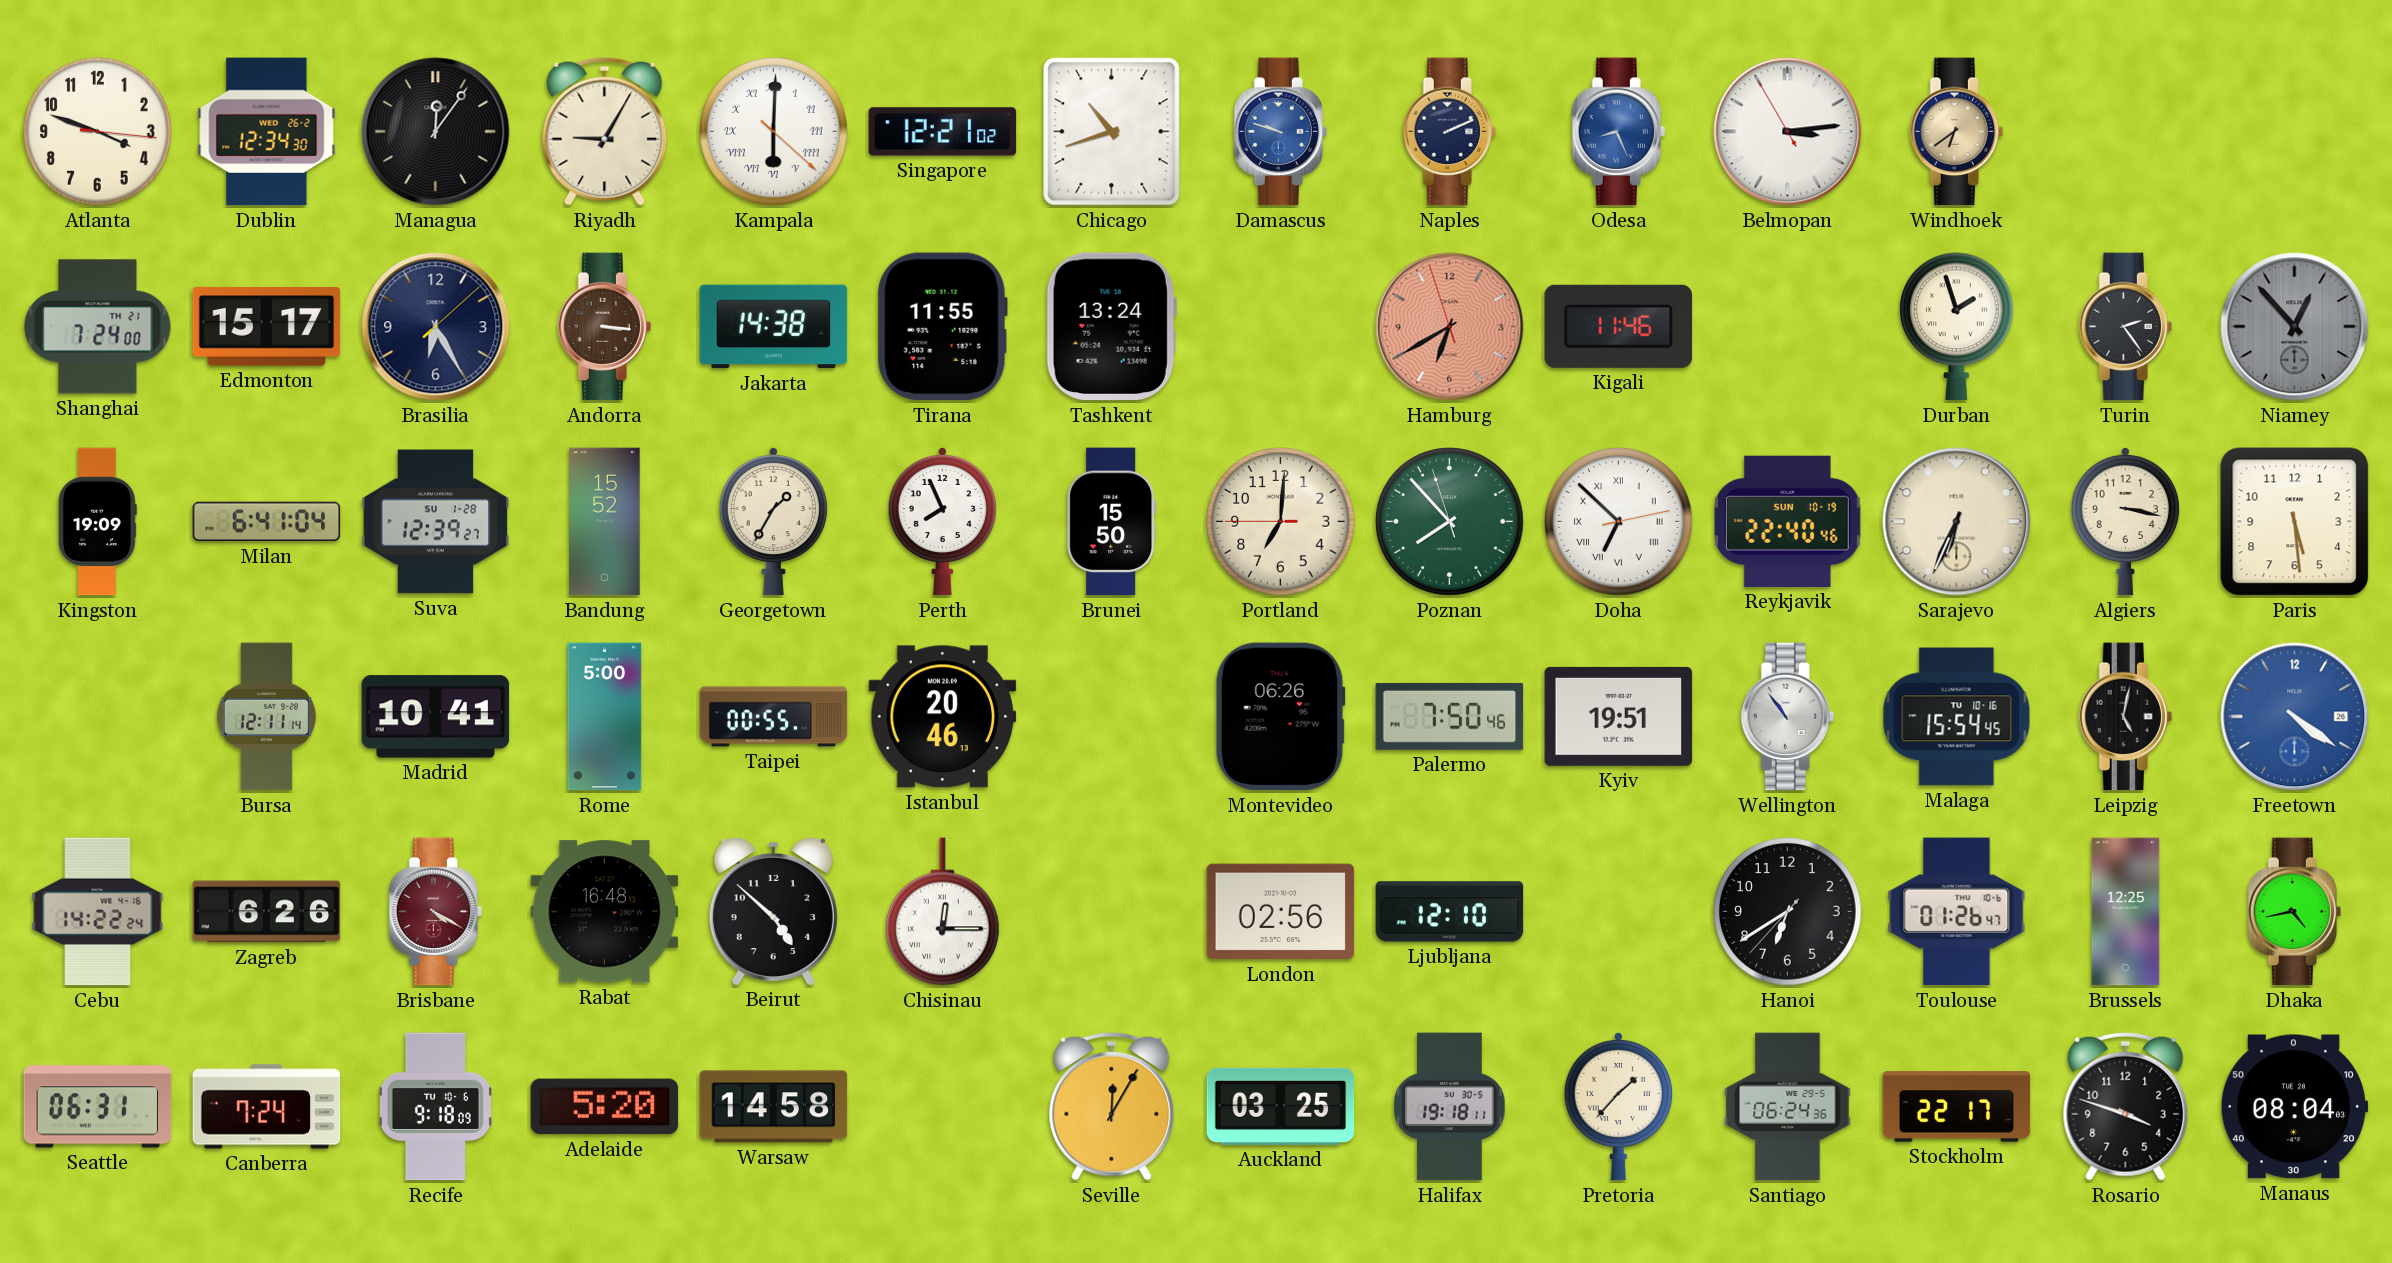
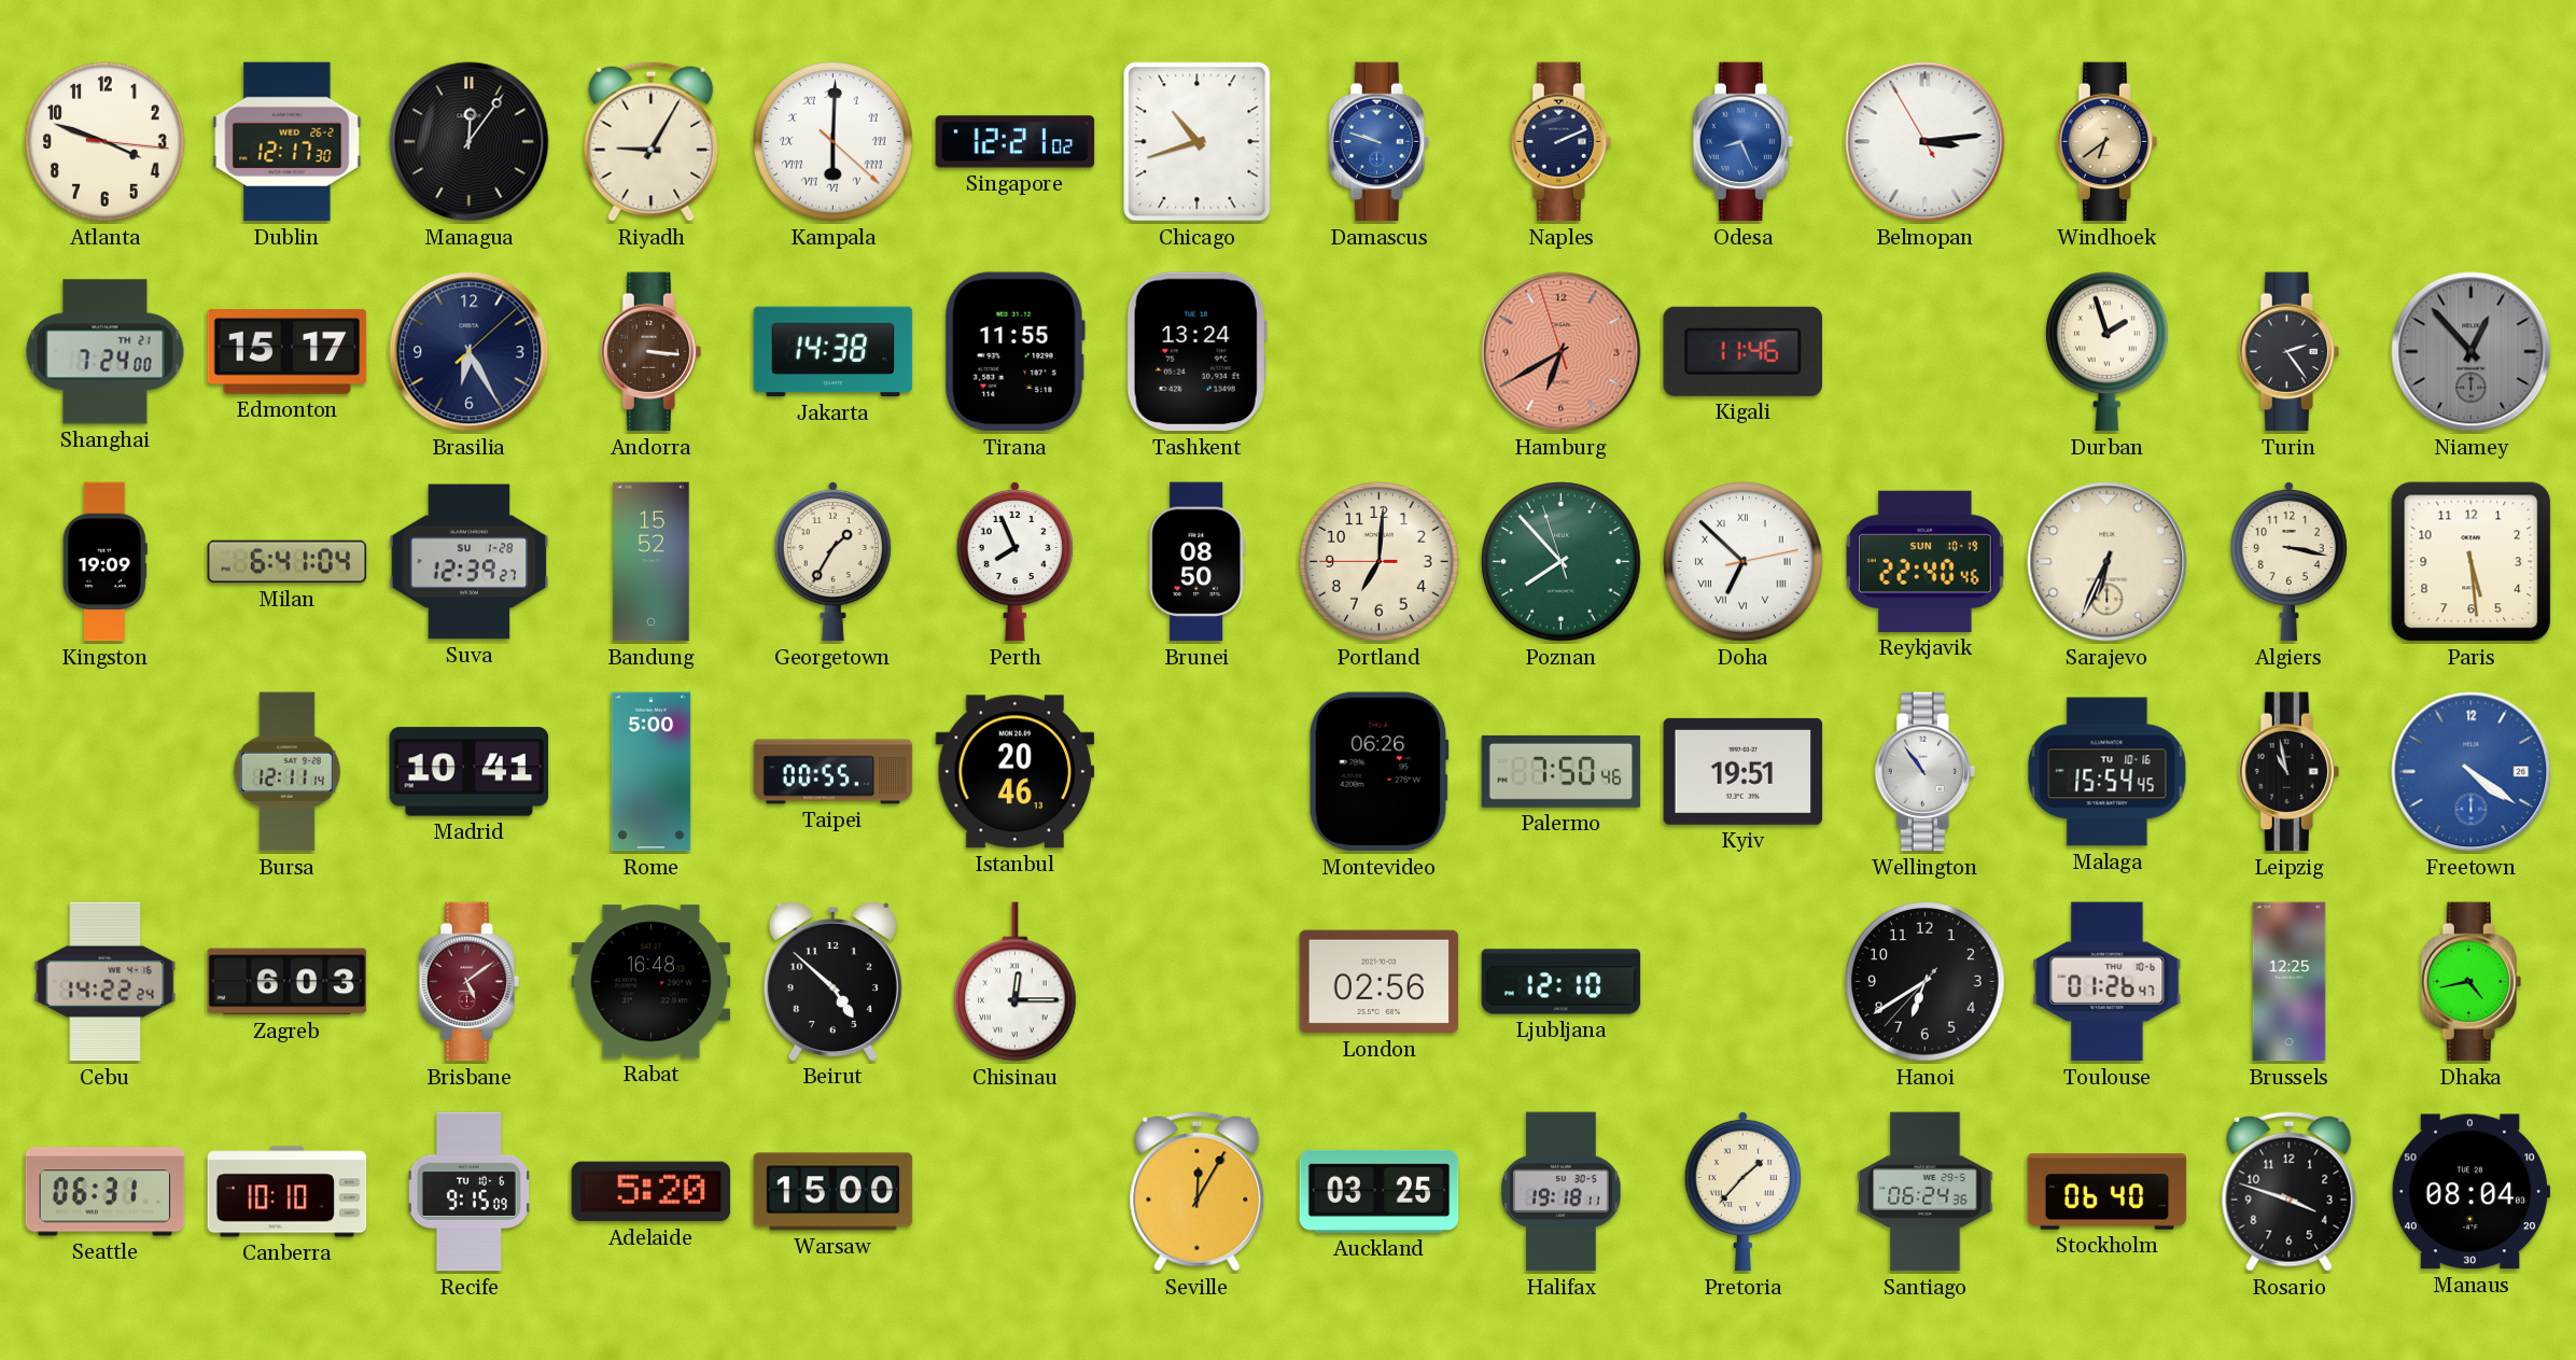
Dublin: 12:34 -> 12:17
Brunei: 15:50 -> 08:50
Leipzig: 5:02 -> 10:58
Zagreb: 6:26 -> 6:03
Brisbane: 4:20 -> 5:09
Canberra: 7:24 -> 10:10
Recife: 9:18 -> 9:15
Warsaw: 14:58 -> 15:00
Stockholm: 22:17 -> 06:40
